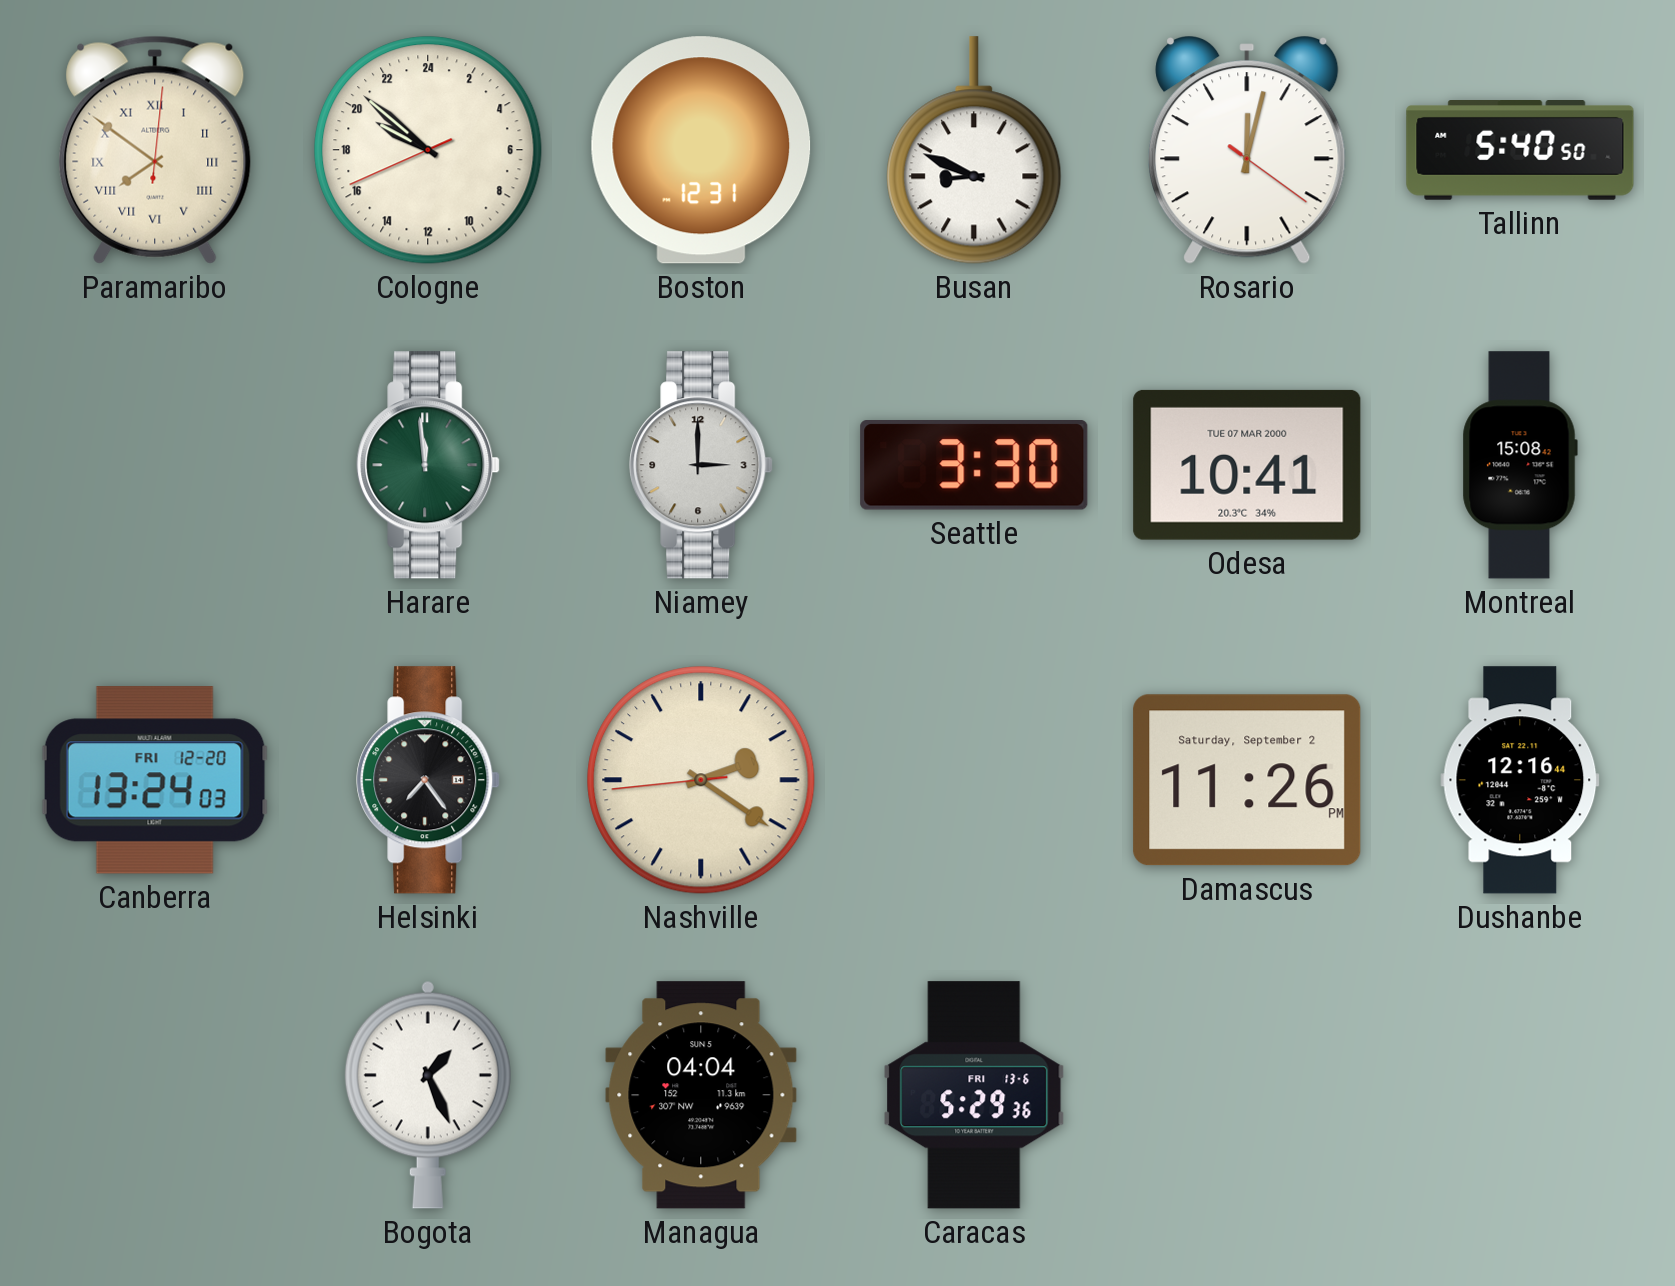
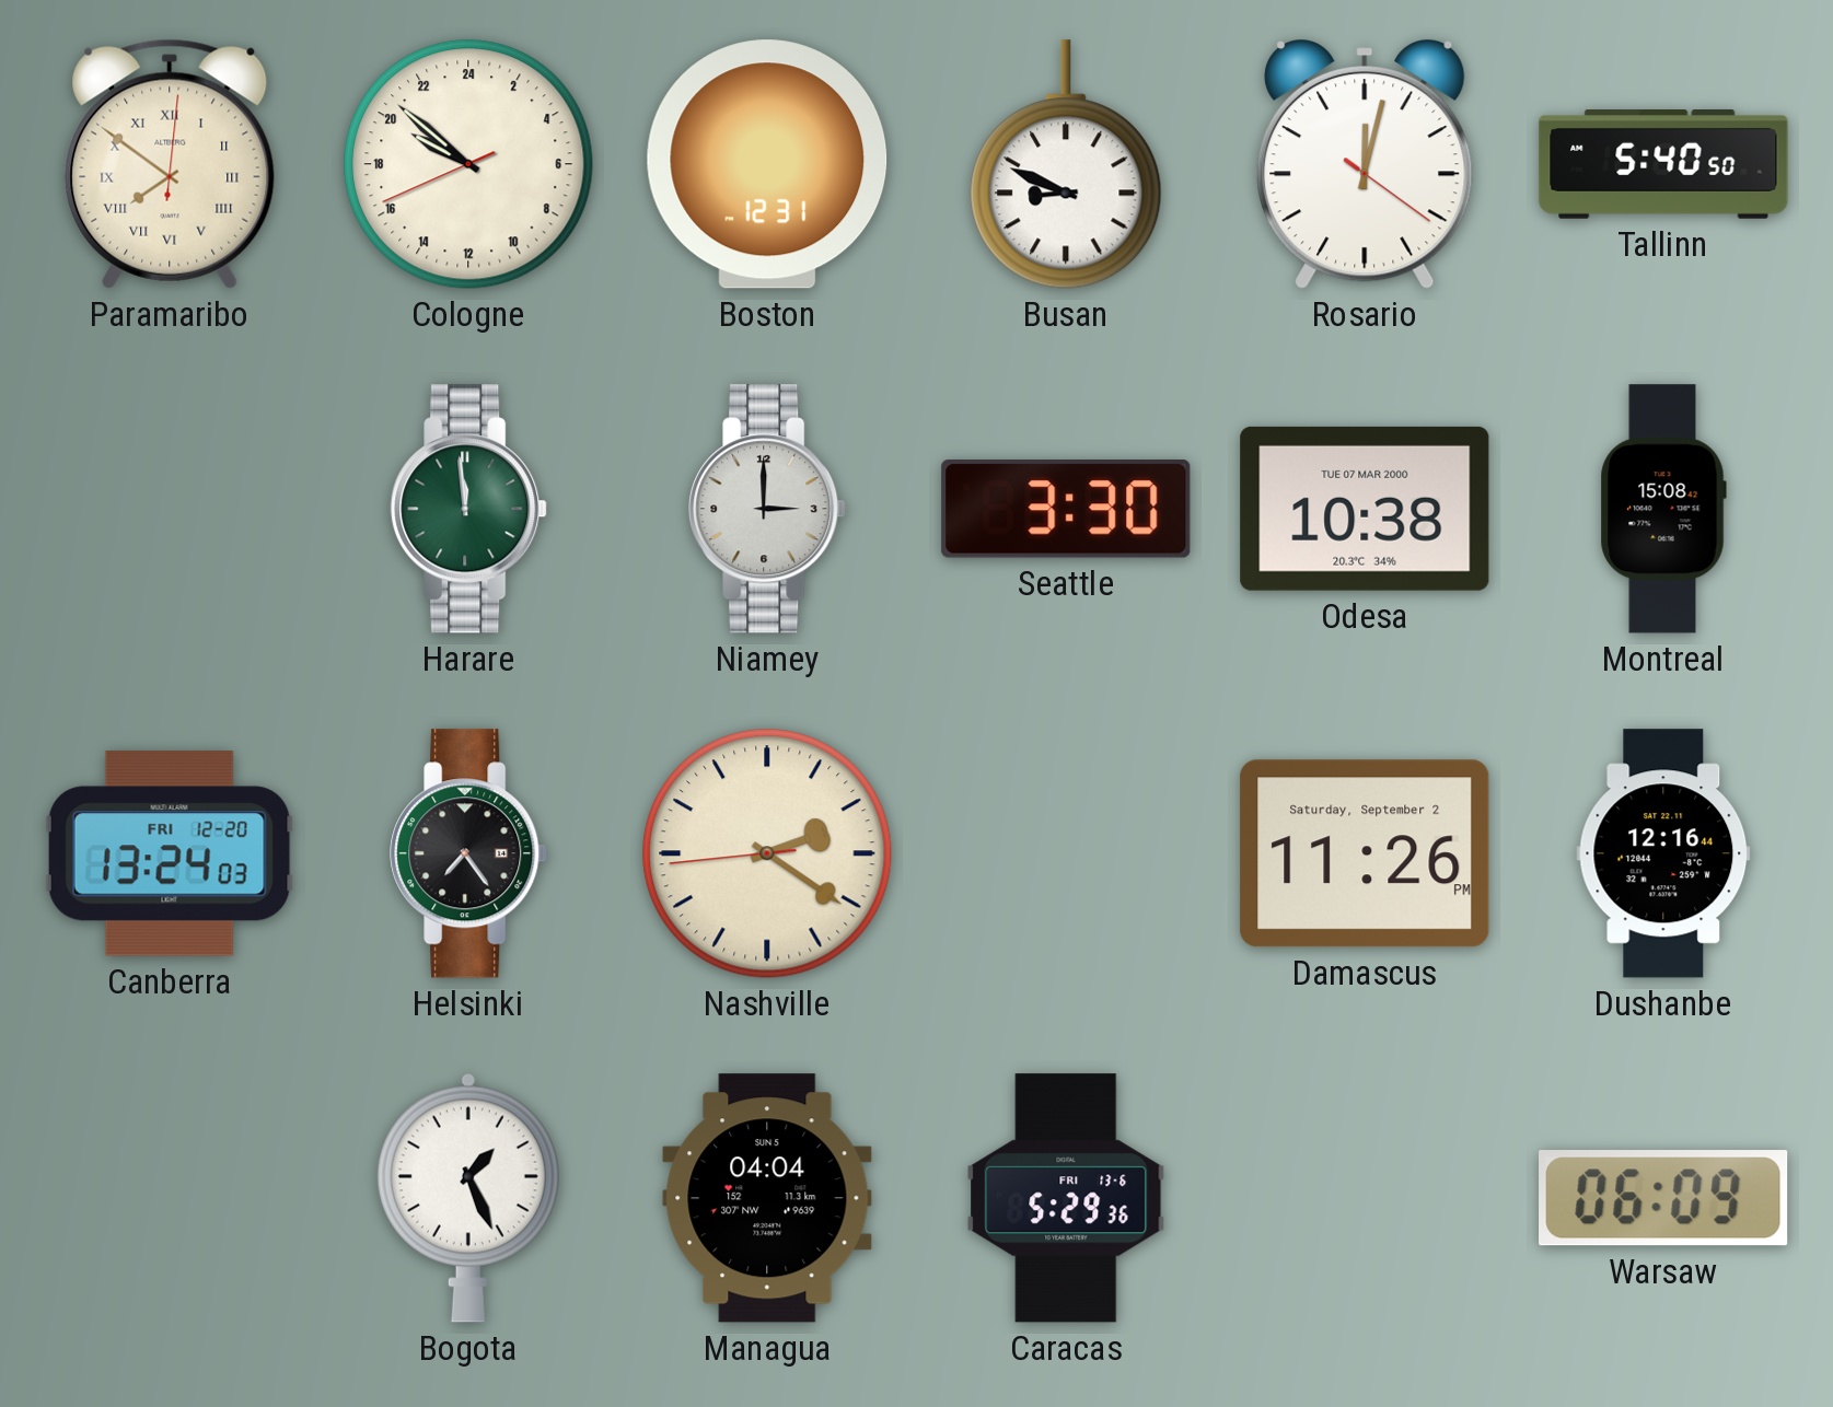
Odesa: 10:41 -> 10:38
Warsaw: none -> 06:09
